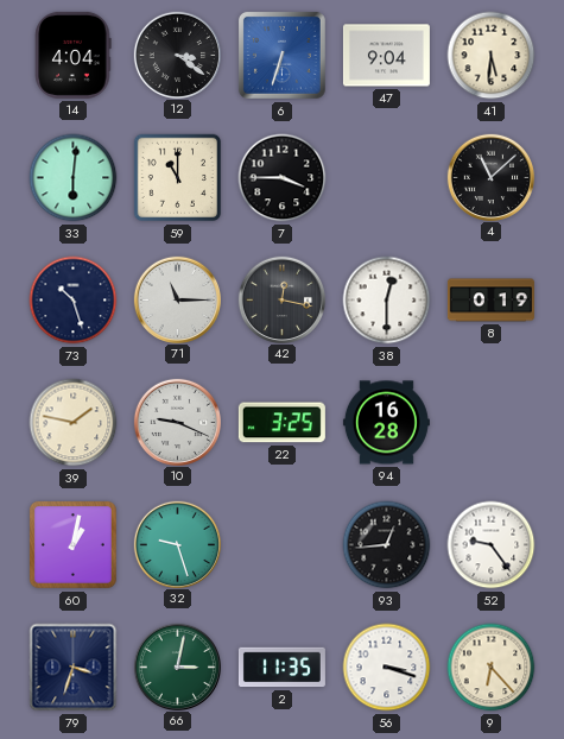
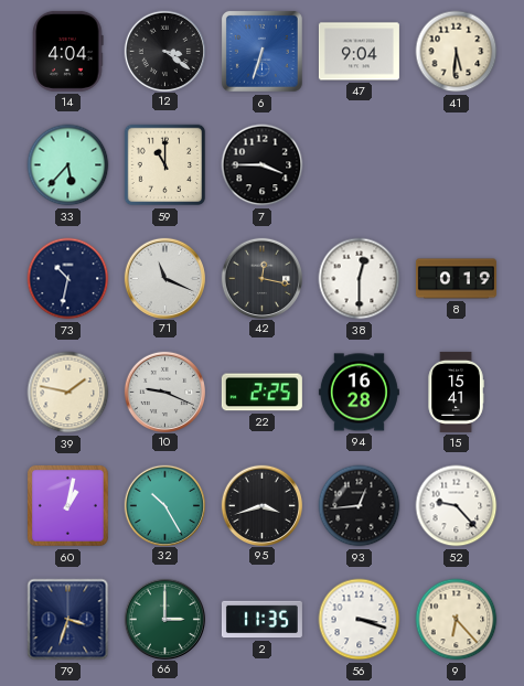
33: 6:01 -> 5:37
4: 11:08 -> none
73: 10:27 -> 10:32
71: 11:15 -> 11:19
22: 3:25 -> 2:25
15: none -> 15:41
32: 9:27 -> 10:25
95: none -> 3:42
52: 9:24 -> 9:23
66: 3:02 -> 3:00
